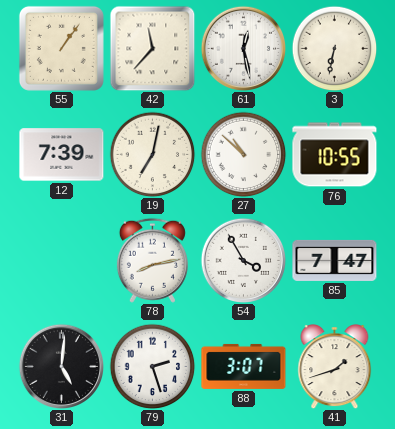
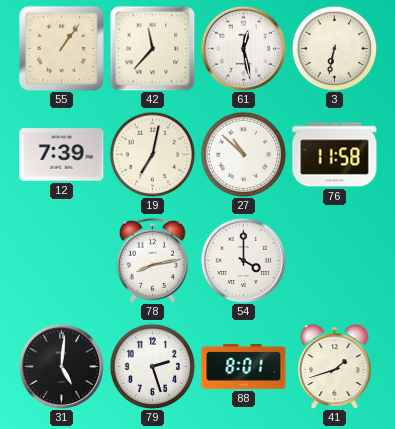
76: 10:55 -> 11:58
54: 3:55 -> 4:00
85: 7:47 -> none
88: 3:07 -> 8:01
